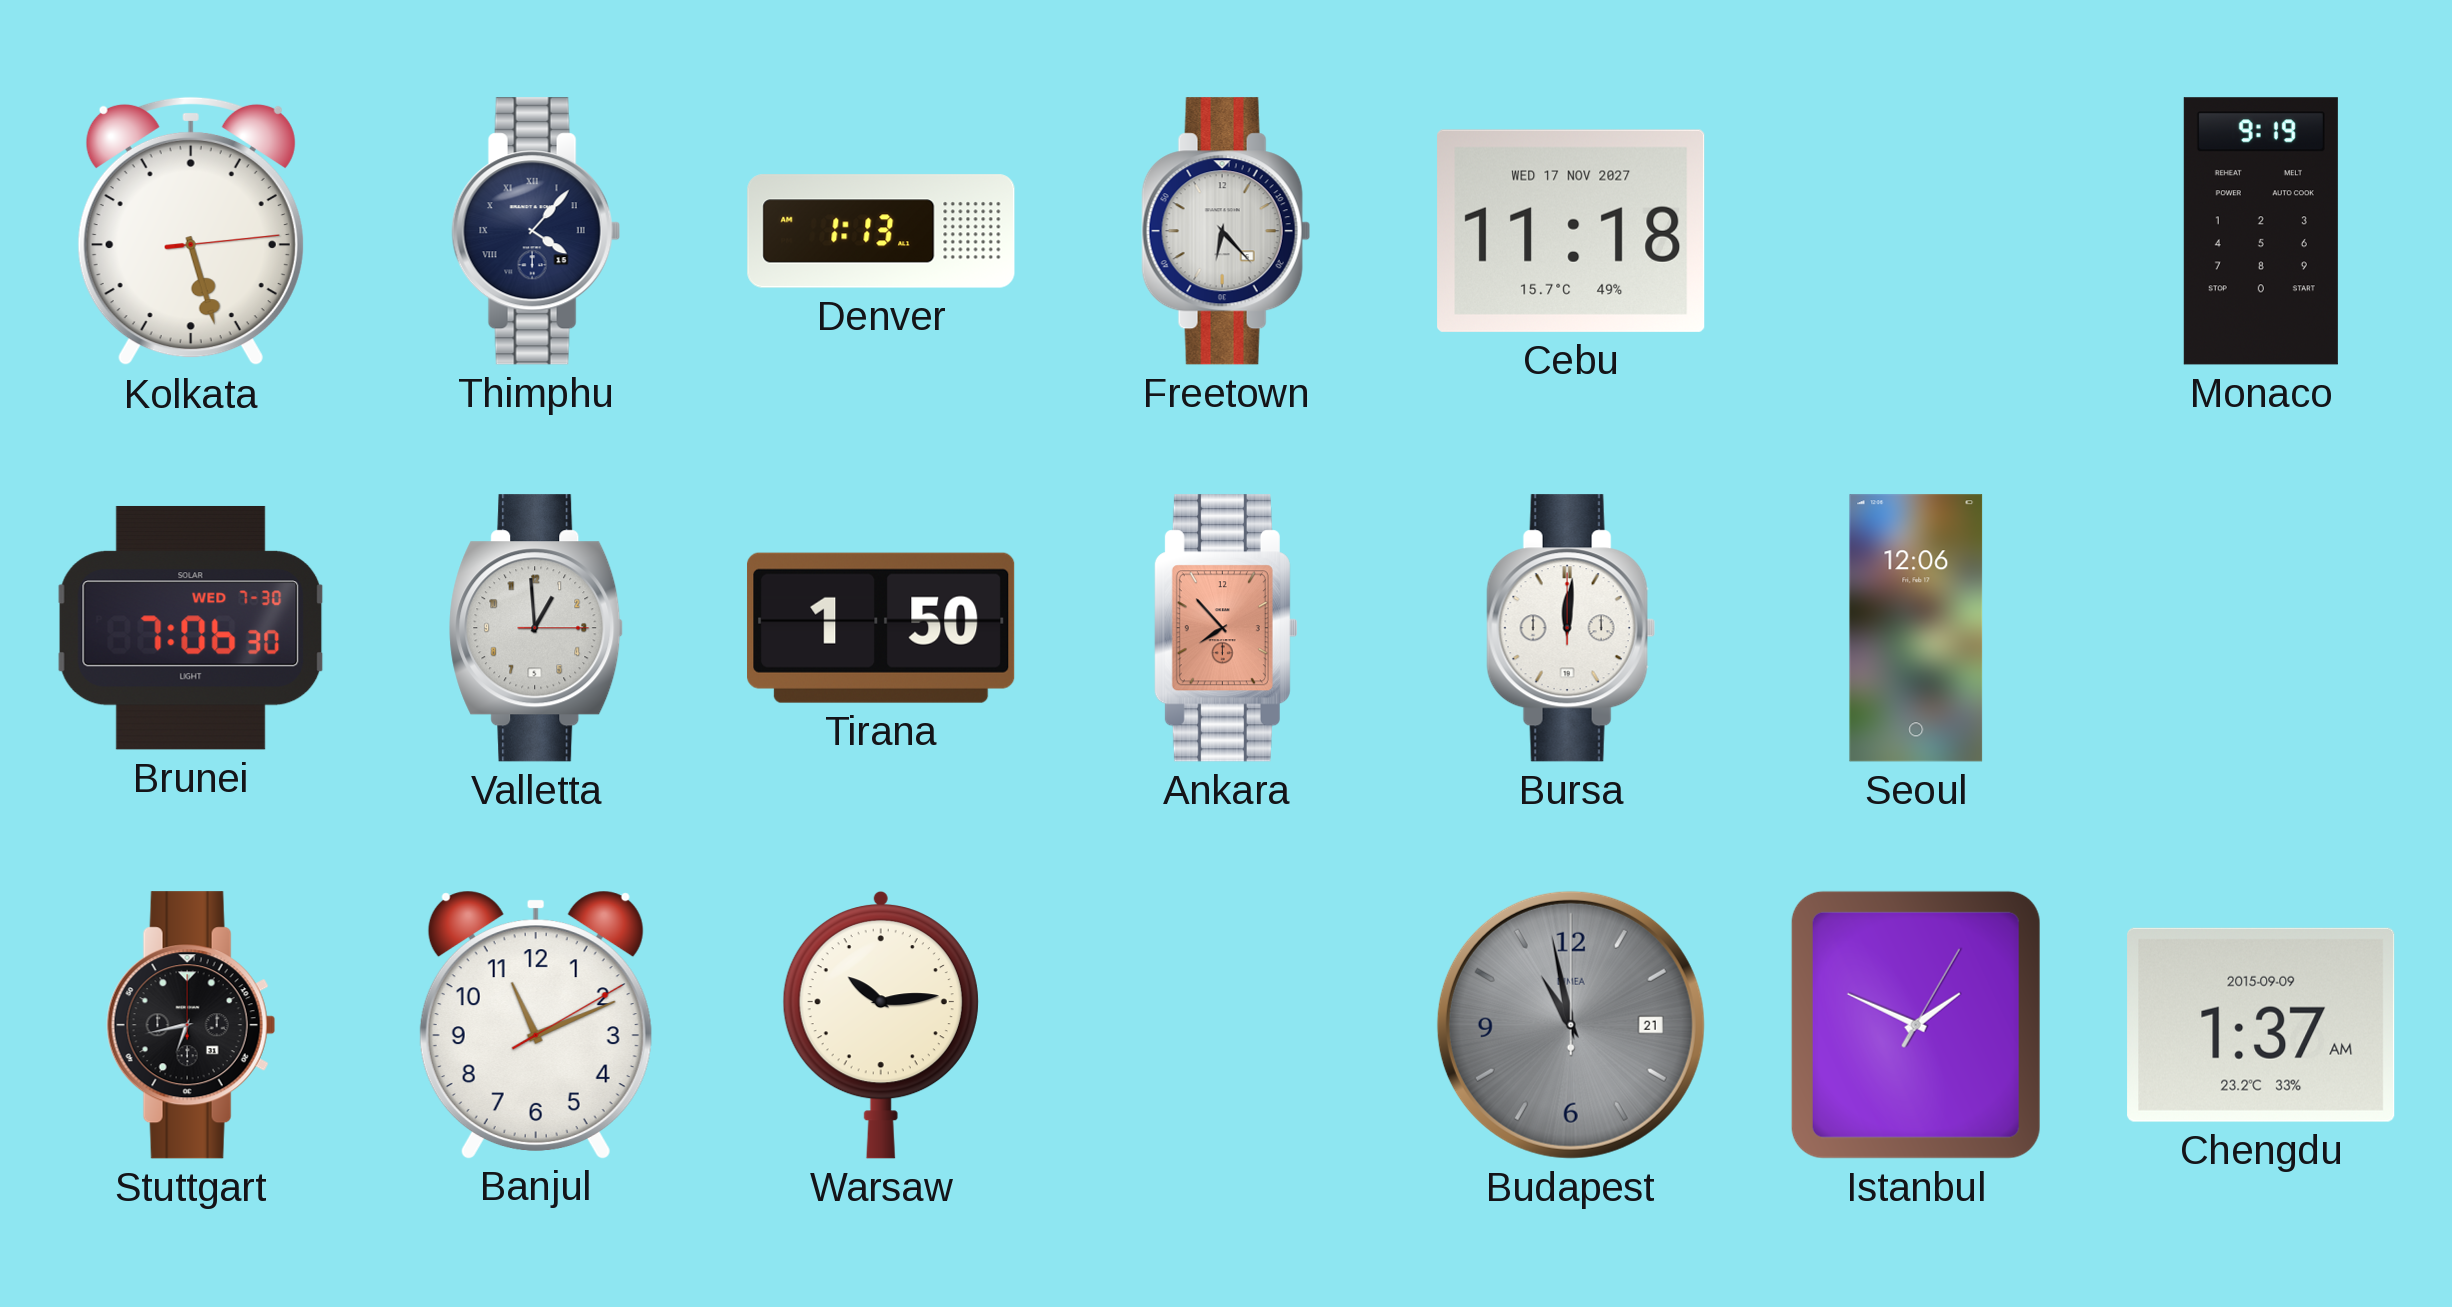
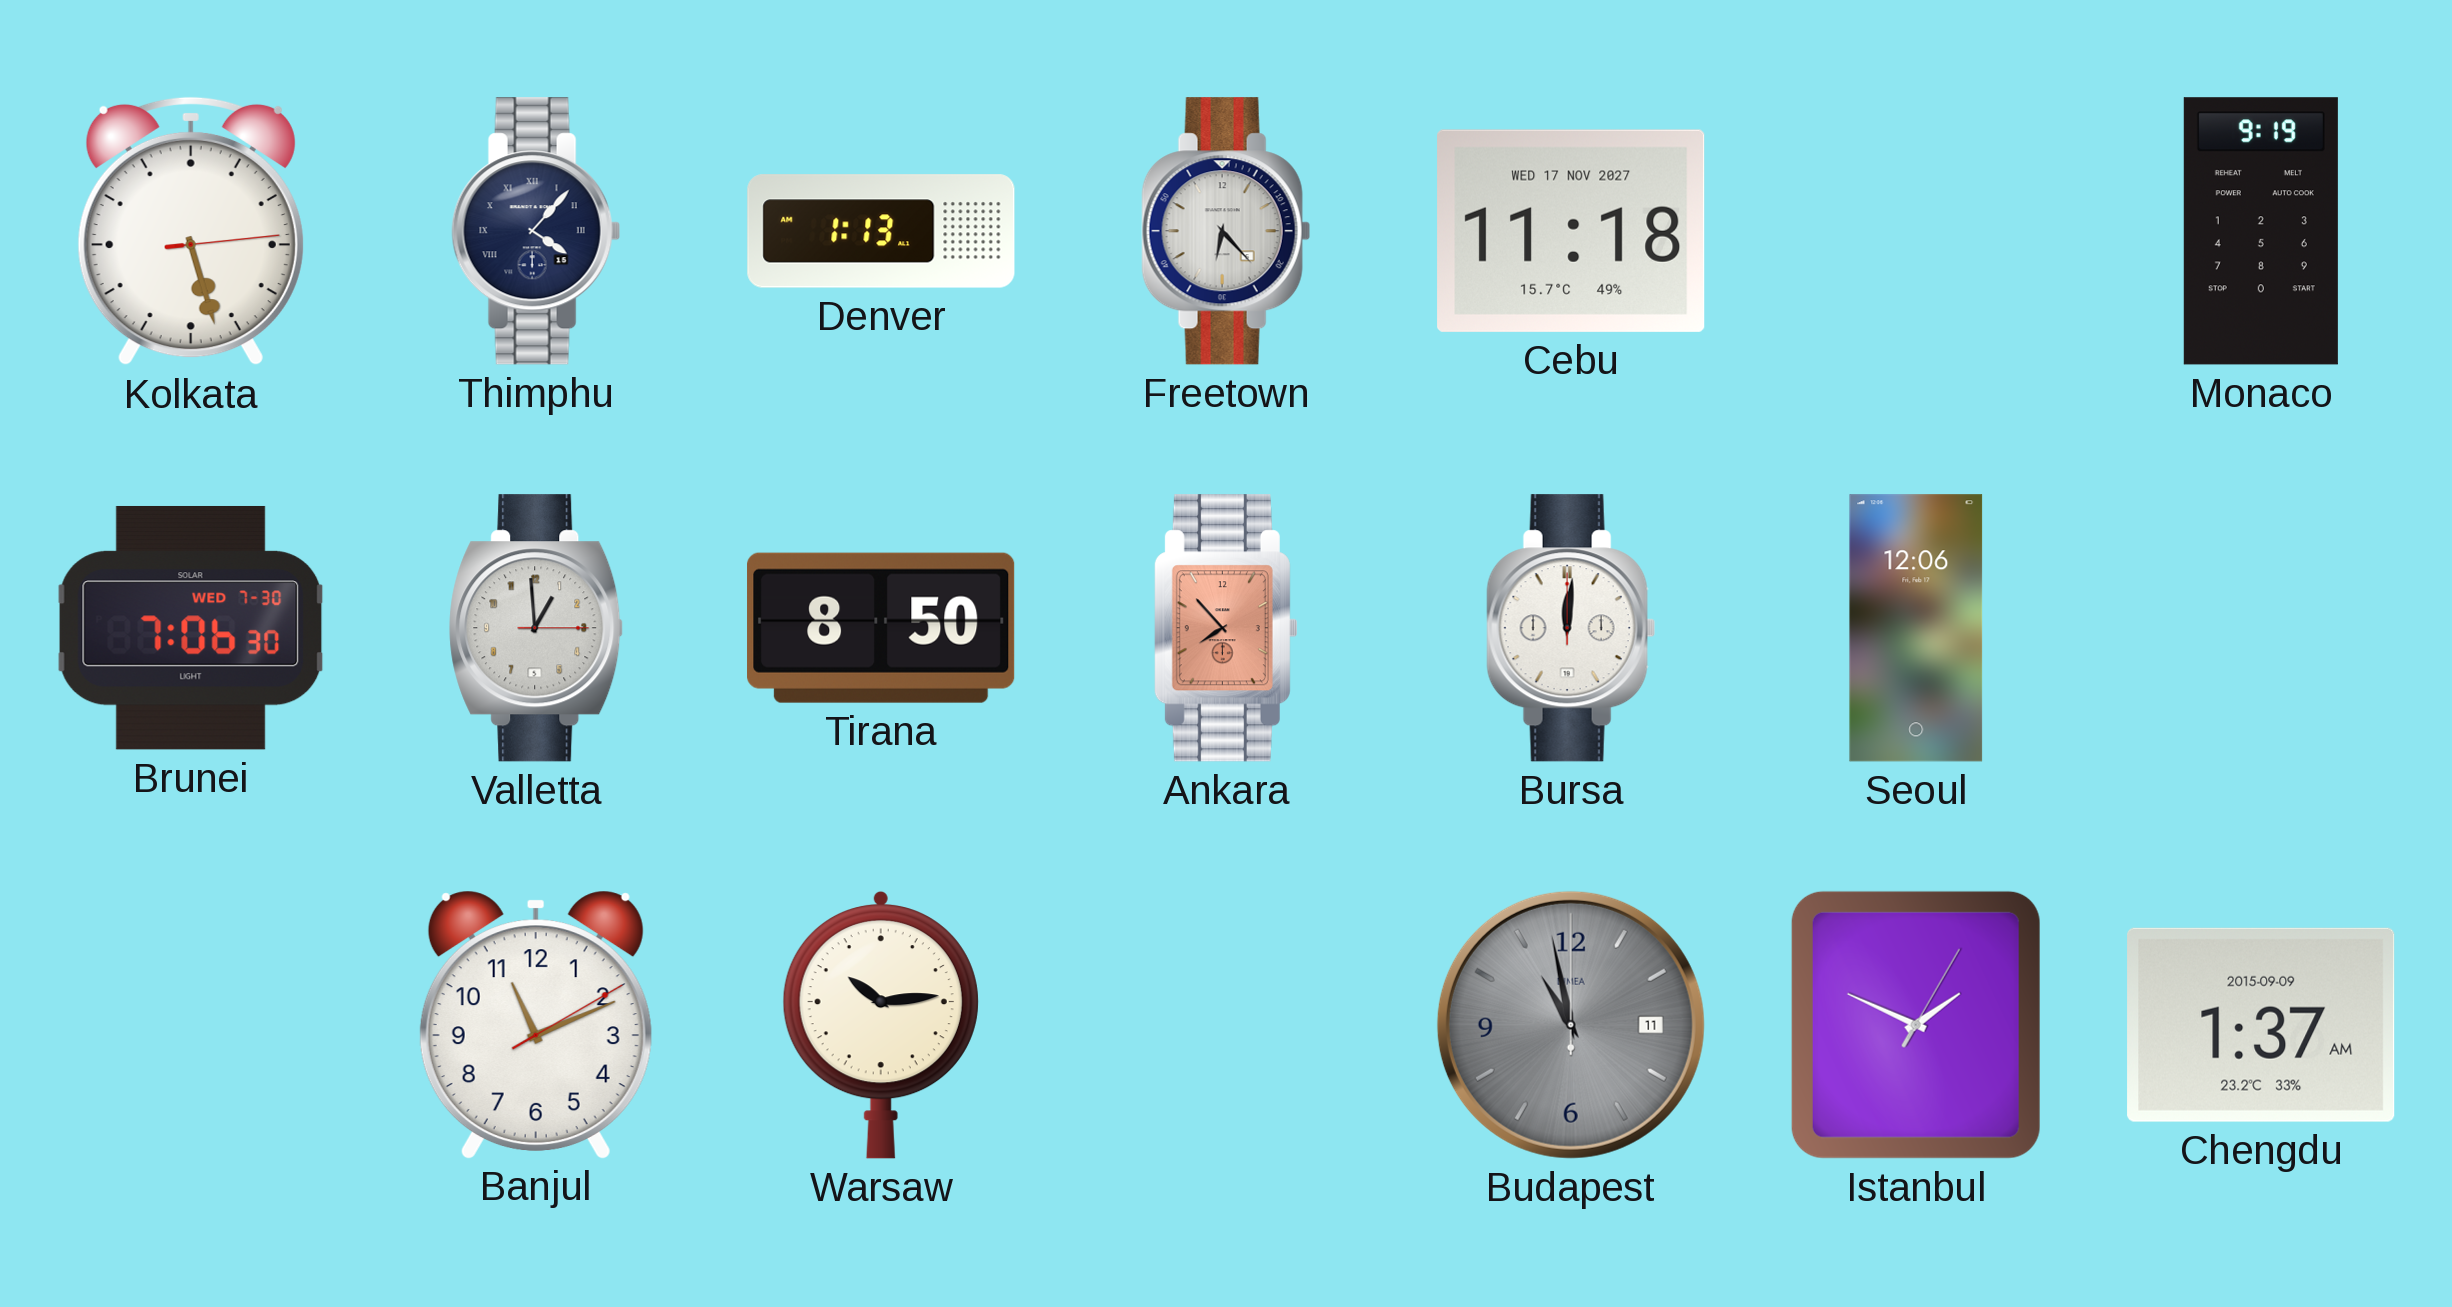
Tirana: 1:50 -> 8:50
Stuttgart: 6:43 -> none
Budapest date: 21 -> 11
